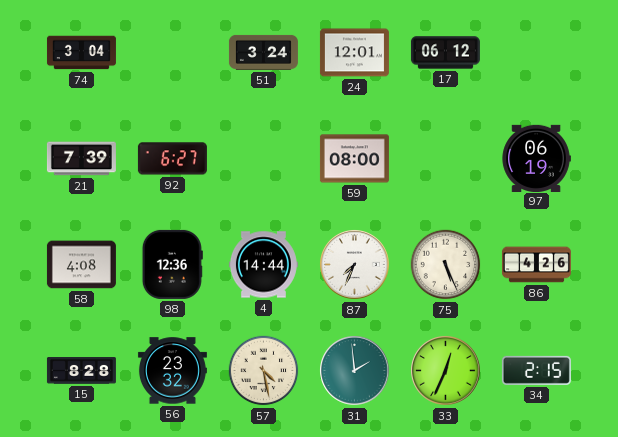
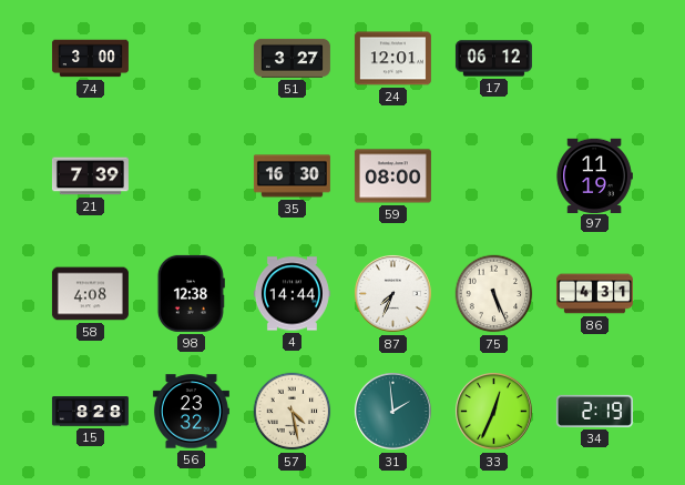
74: 3:04 -> 3:00
51: 3:24 -> 3:27
92: 6:27 -> none
35: none -> 16:30
97: 06:19 -> 11:19
98: 12:36 -> 12:38
86: 4:26 -> 4:31
34: 2:15 -> 2:19
